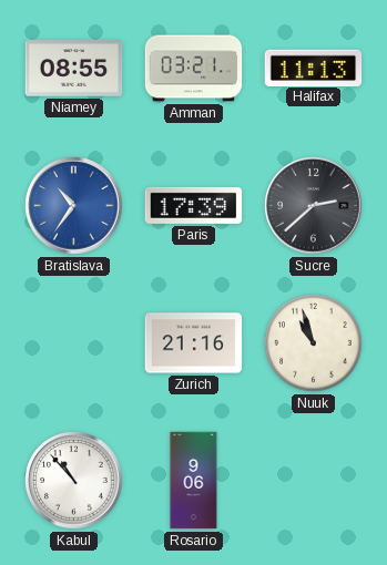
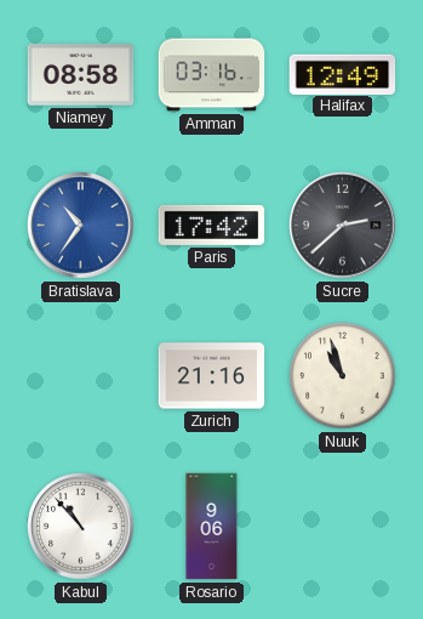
Niamey: 08:55 -> 08:58
Amman: 03:21 -> 03:16
Halifax: 11:13 -> 12:49
Paris: 17:39 -> 17:42
